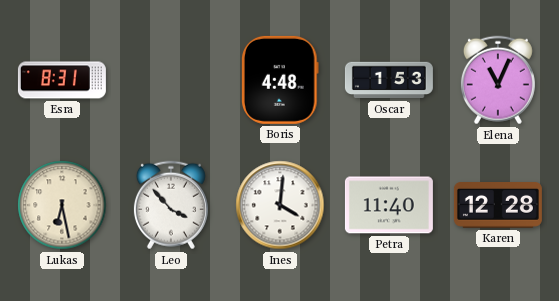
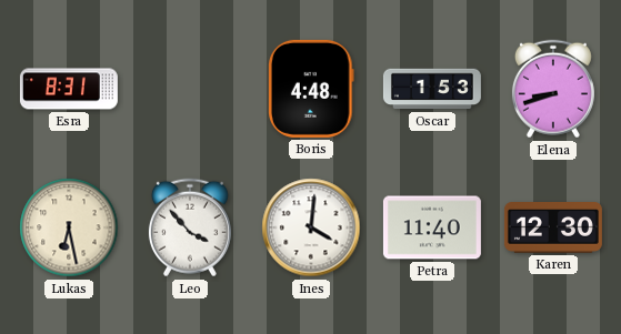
Elena: 11:04 -> 8:42
Karen: 12:28 -> 12:30
